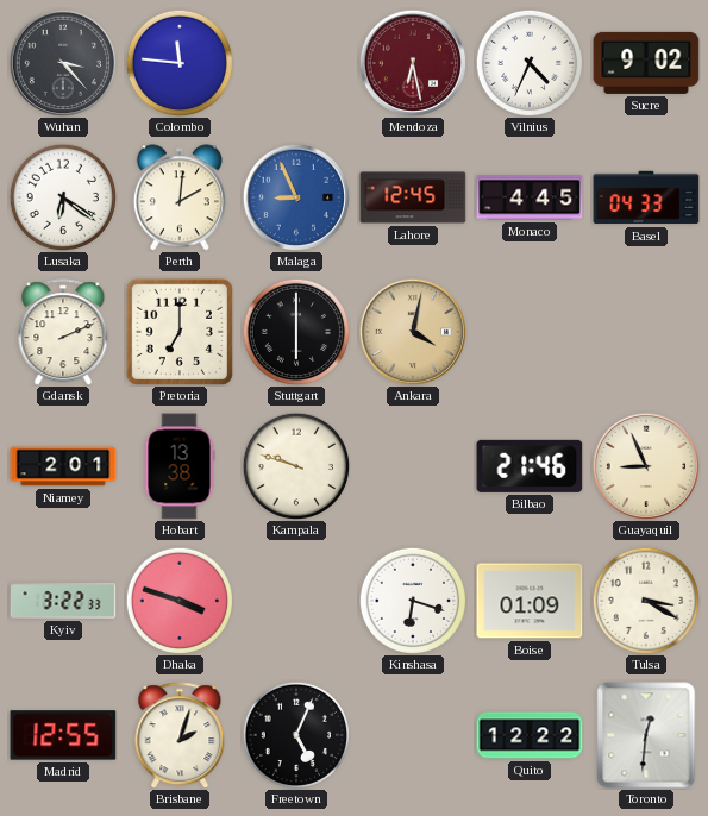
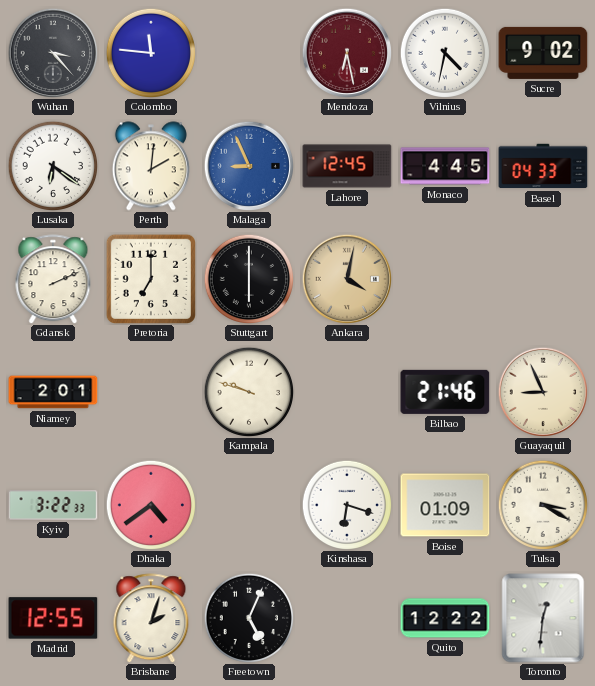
Vilnius: 4:34 -> 4:32
Hobart: 13:38 -> none
Dhaka: 3:48 -> 4:39
